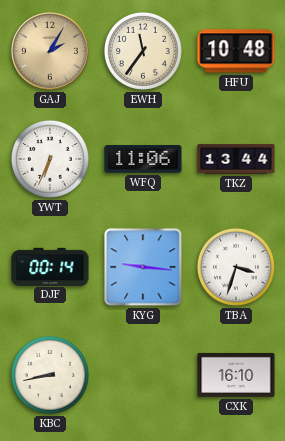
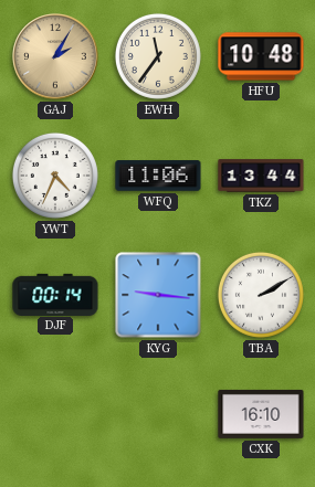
YWT: 6:34 -> 4:34
TBA: 3:33 -> 2:10
KBC: 8:43 -> none
